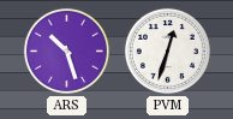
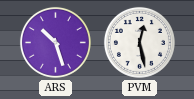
PVM: 12:33 -> 12:28
